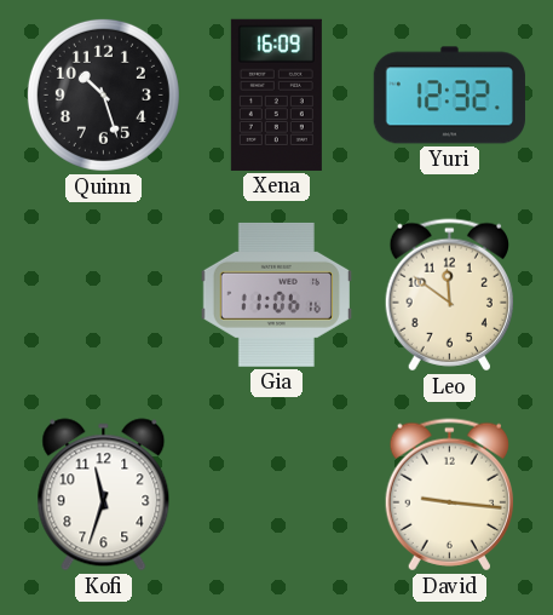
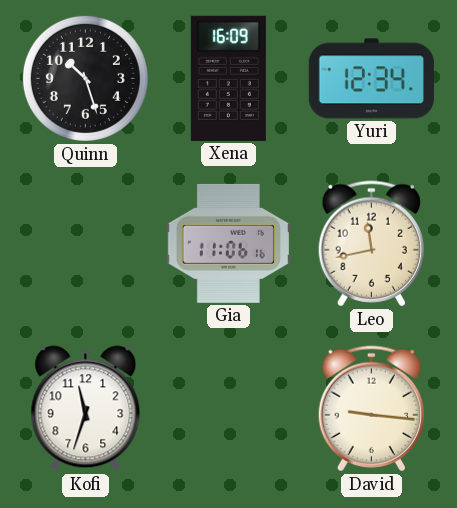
Yuri: 12:32 -> 12:34
Leo: 11:51 -> 11:43
